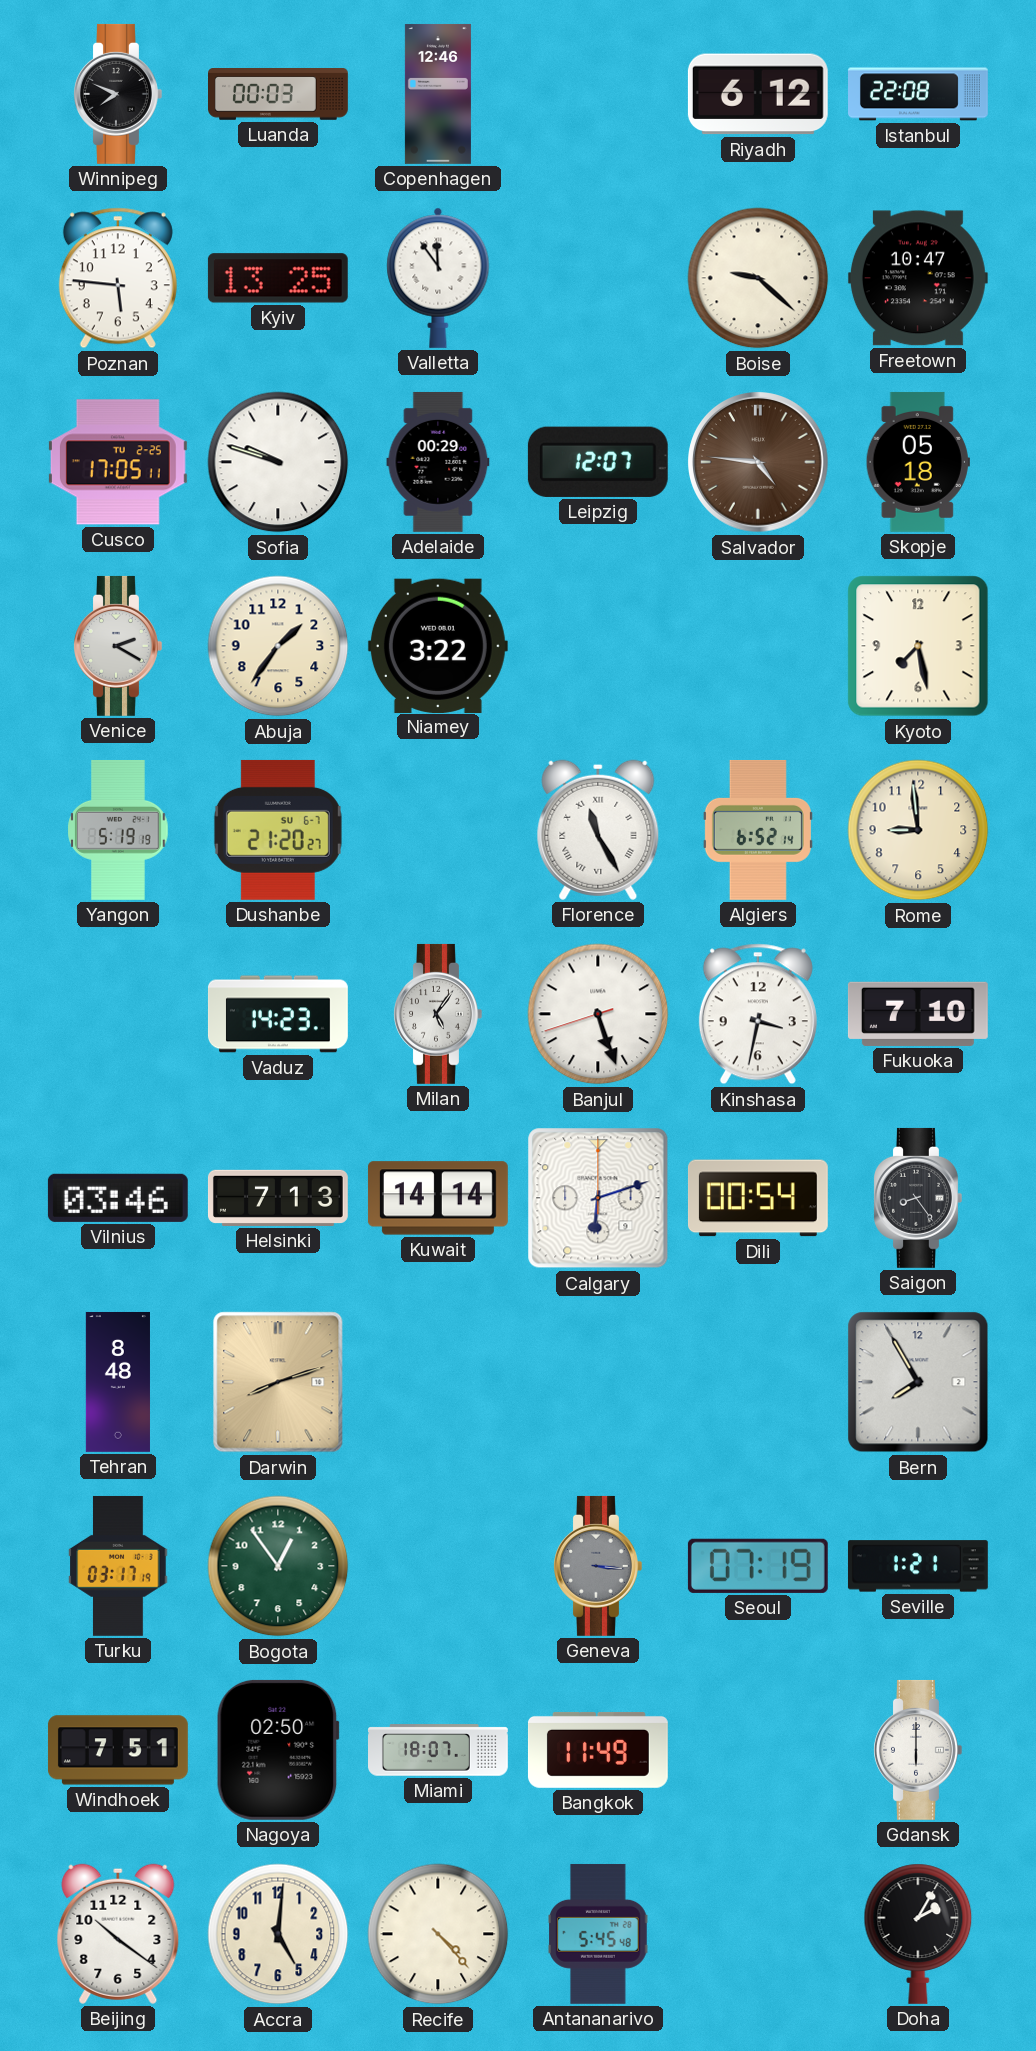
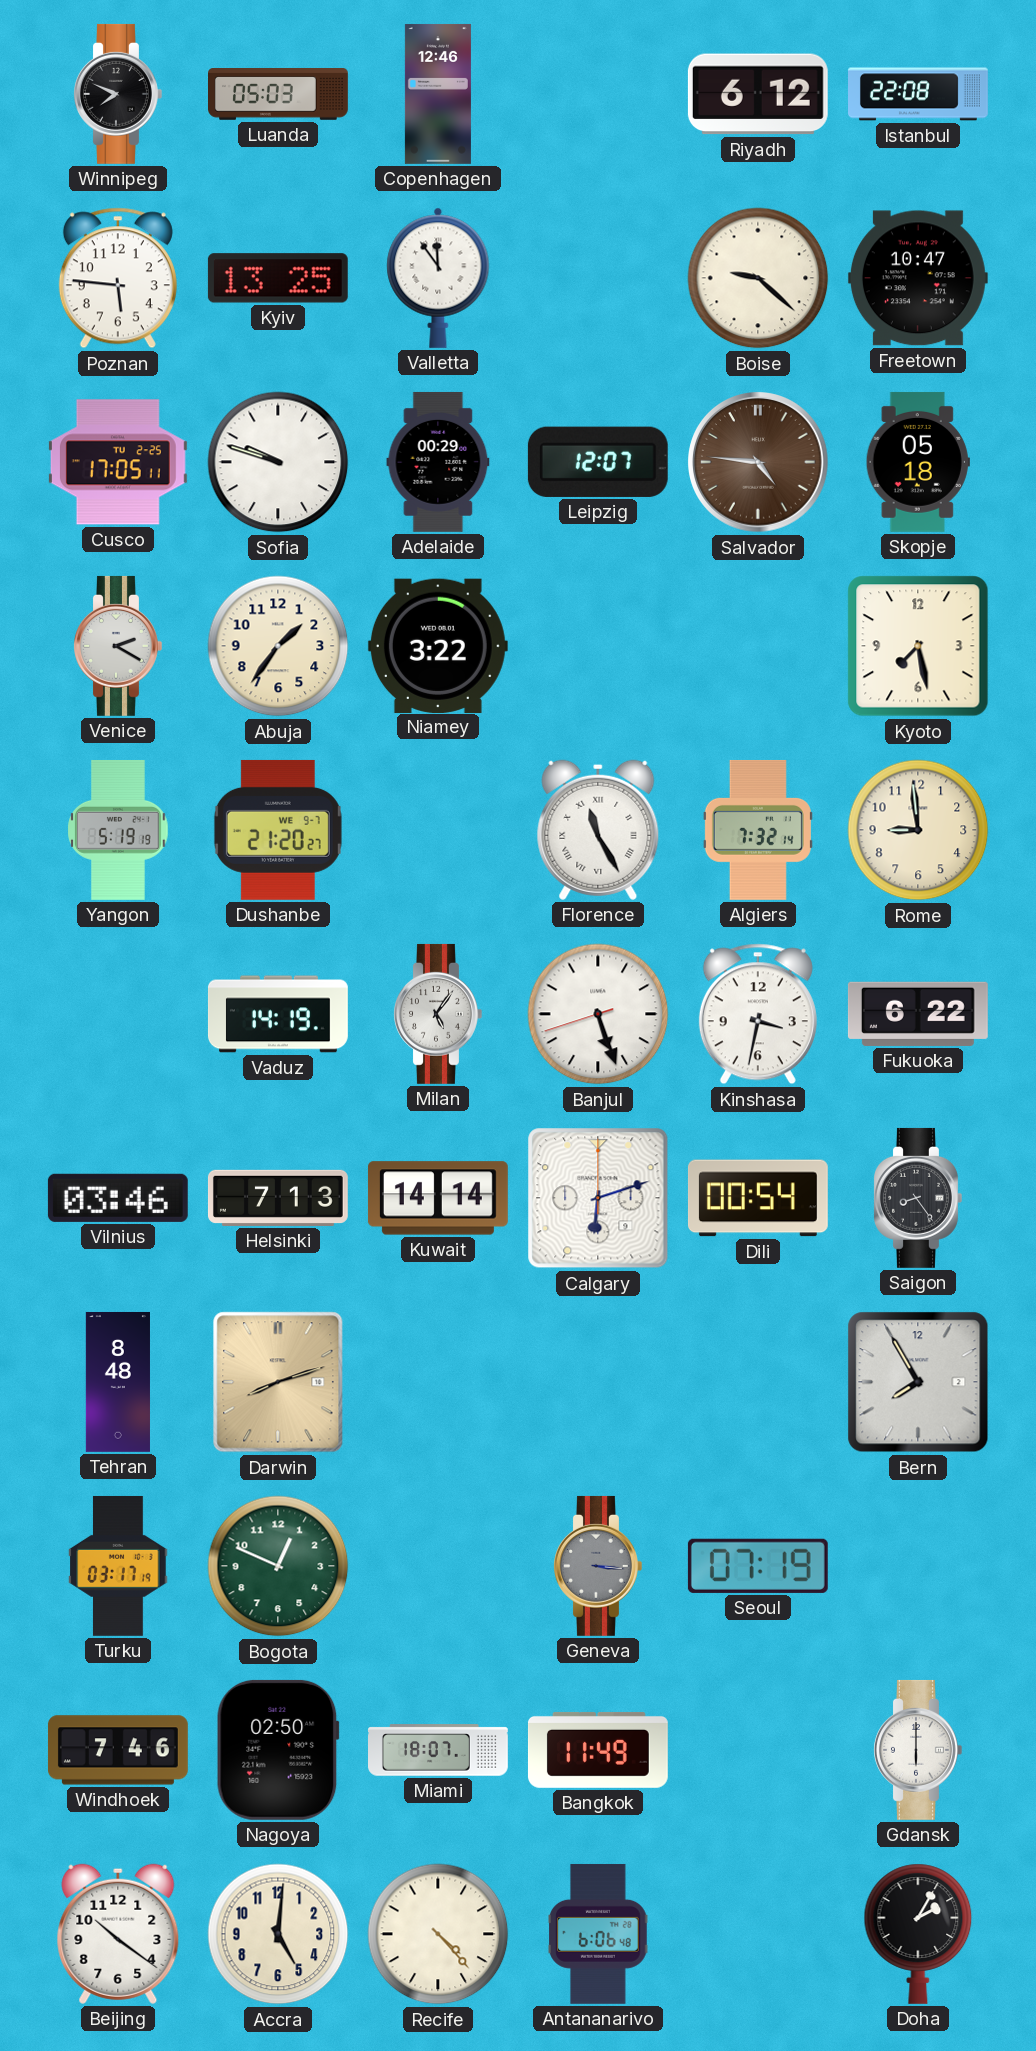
Luanda: 00:03 -> 05:03
Dushanbe date: SU 6-7 -> WE 9-7
Algiers: 6:52 -> 7:32
Vaduz: 14:23 -> 14:19
Fukuoka: 7:10 -> 6:22
Bogota: 12:54 -> 12:49
Seville: 1:21 -> none
Windhoek: 7:51 -> 7:46
Antananarivo: 5:45 -> 6:06
